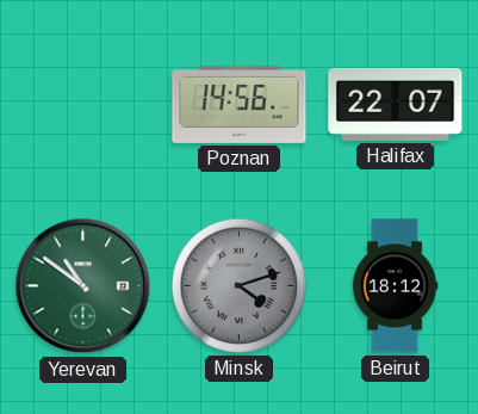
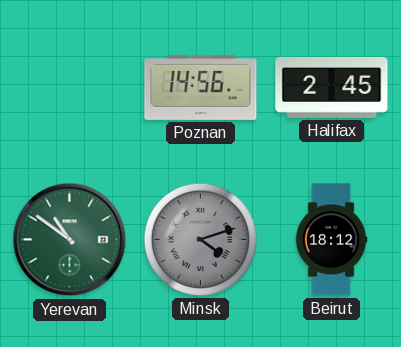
Halifax: 22:07 -> 2:45
